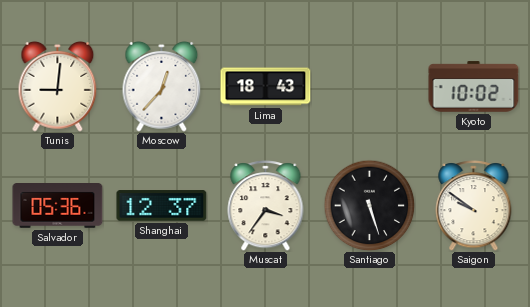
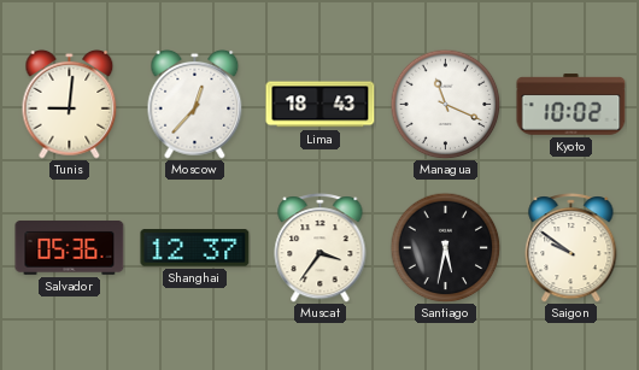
Managua: none -> 11:19
Santiago: 5:27 -> 5:32
